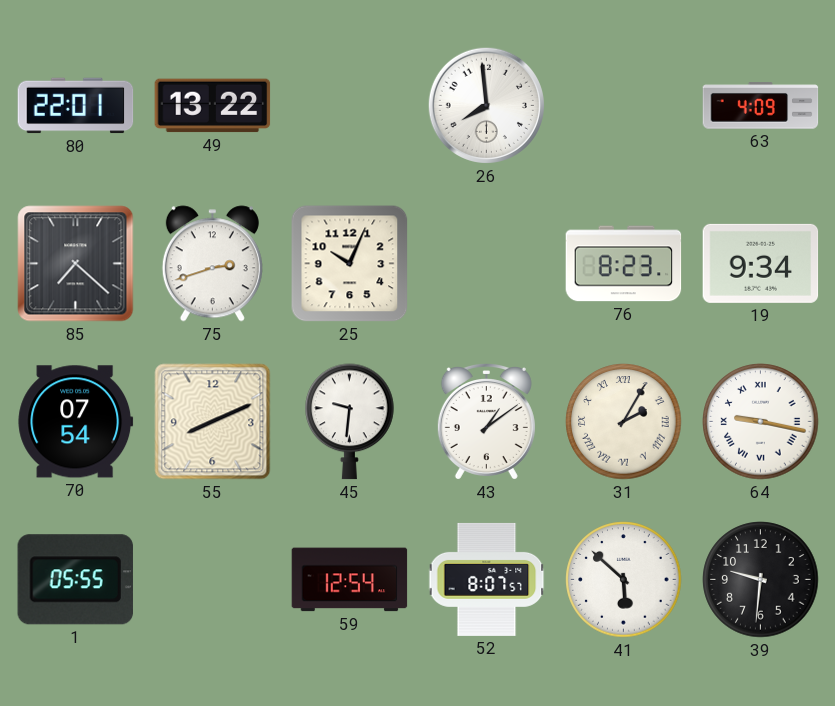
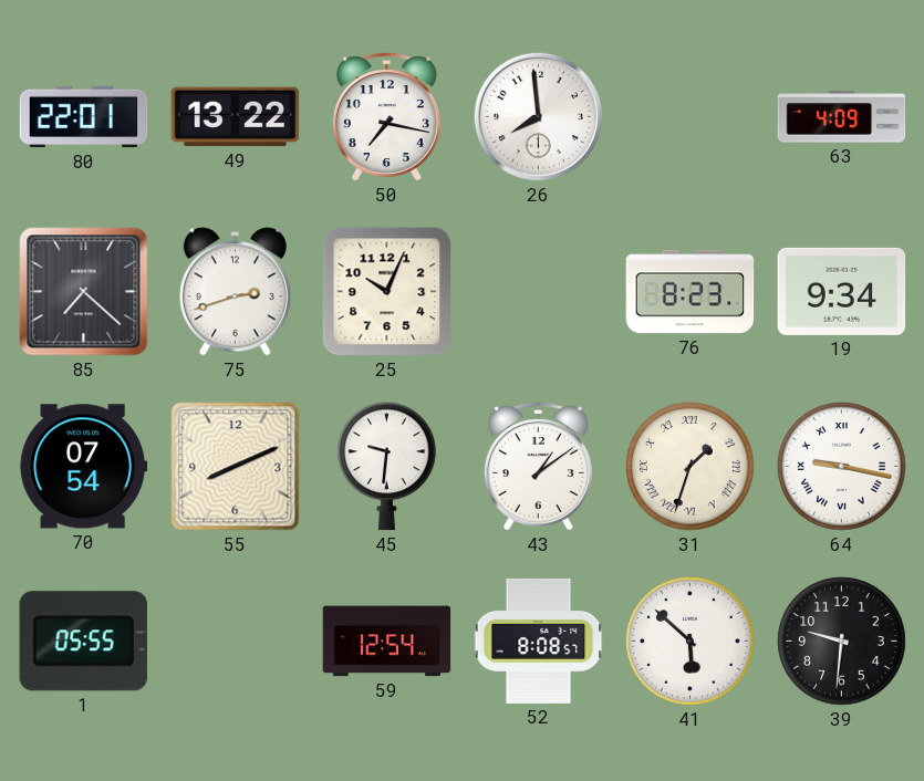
50: none -> 7:17
31: 2:05 -> 1:33
52: 8:07 -> 8:08
